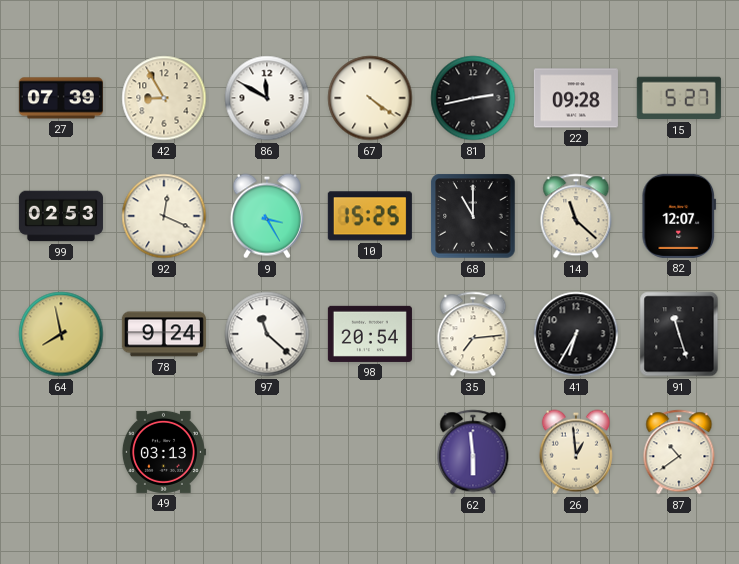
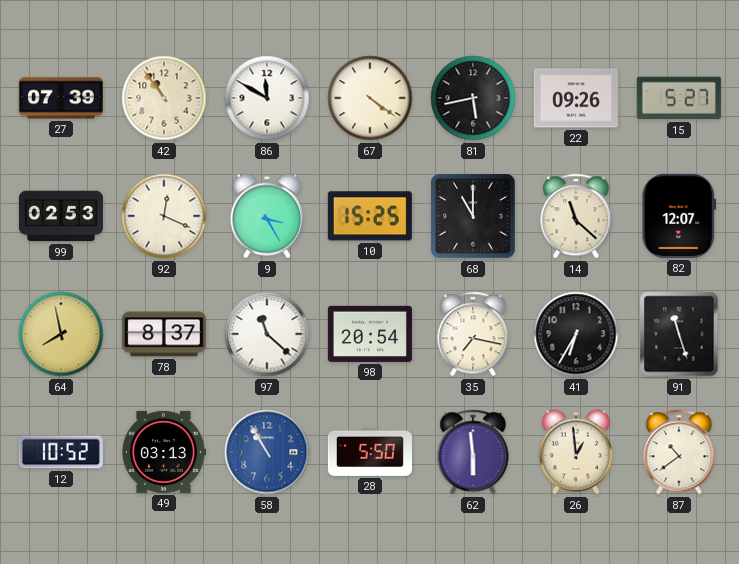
42: 8:55 -> 10:54
81: 2:43 -> 5:43
22: 09:28 -> 09:26
78: 9:24 -> 8:37
35: 7:14 -> 7:17
12: none -> 10:52
58: none -> 10:55
28: none -> 5:50
